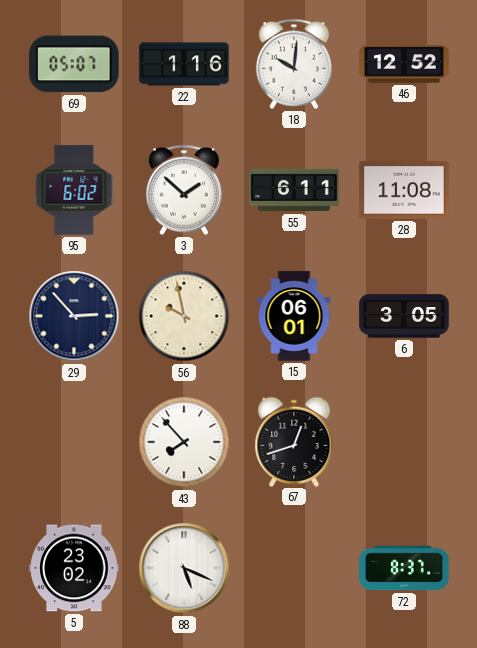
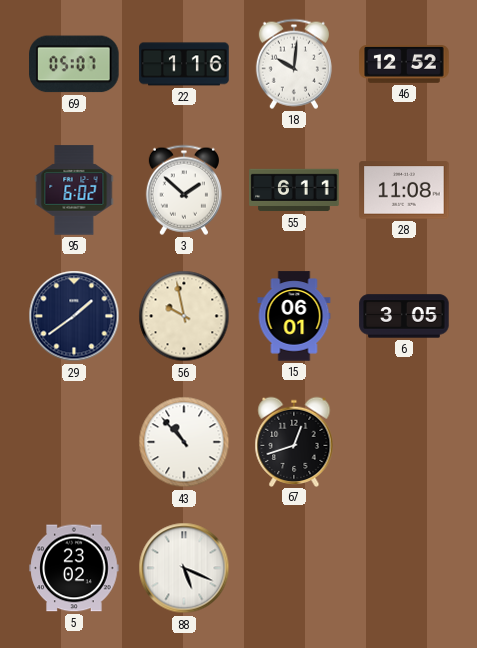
29: 2:53 -> 1:39
43: 7:53 -> 10:53
72: 8:37 -> none
